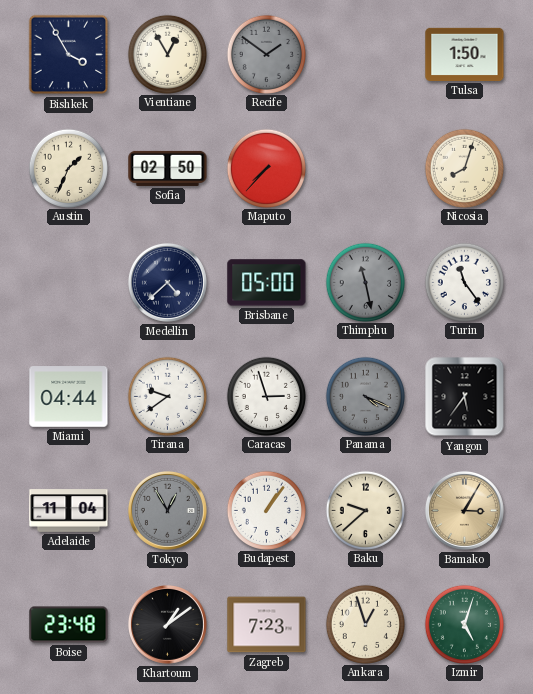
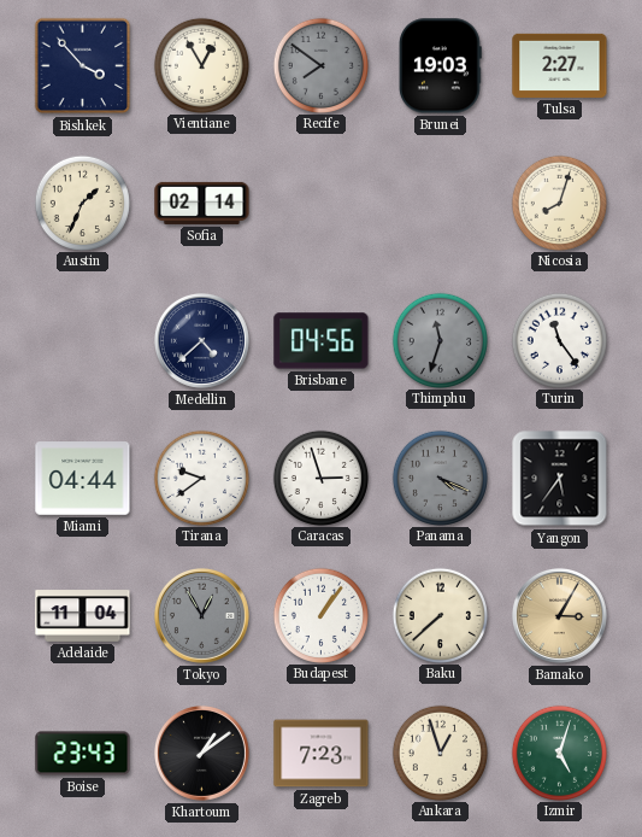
Bishkek: 3:55 -> 3:53
Recife: 1:51 -> 7:51
Brunei: none -> 19:03
Tulsa: 1:50 -> 2:27
Sofia: 02:50 -> 02:14
Maputo: 7:37 -> none
Brisbane: 05:00 -> 04:56
Thimphu: 11:28 -> 11:33
Baku: 9:38 -> 7:38
Boise: 23:48 -> 23:43
